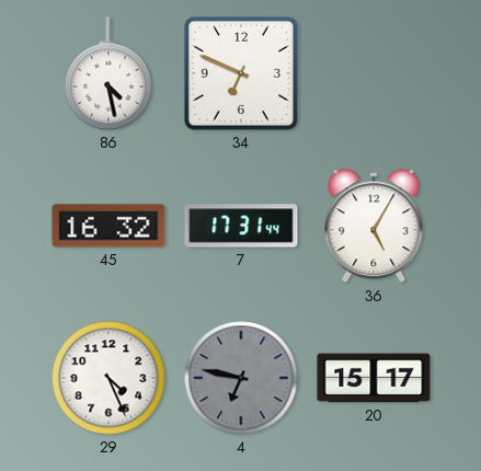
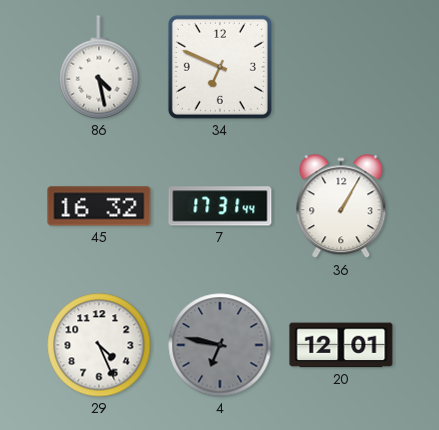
36: 5:05 -> 1:05
20: 15:17 -> 12:01
